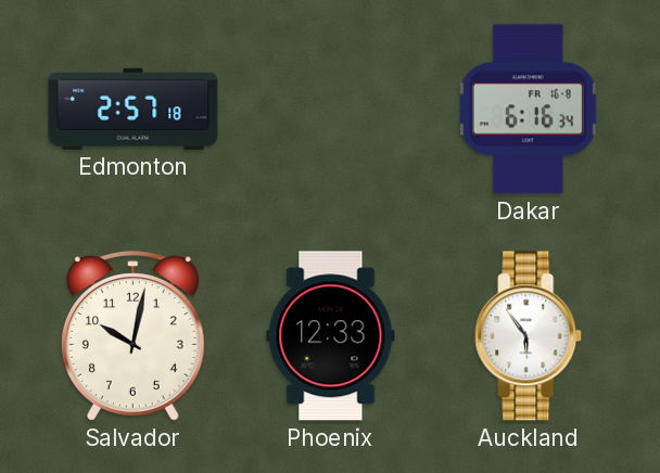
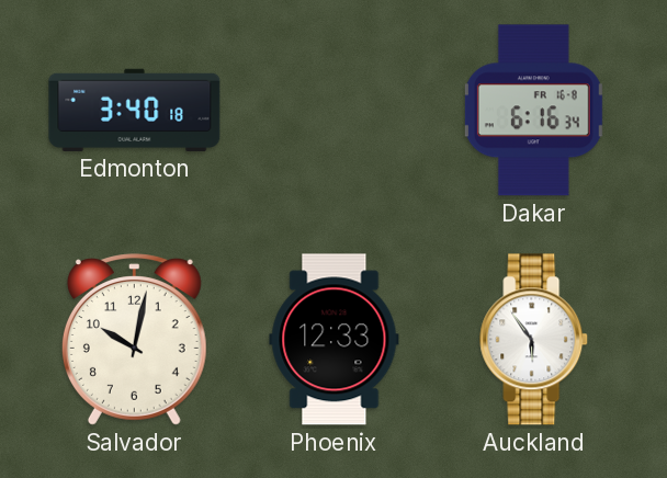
Edmonton: 2:57 -> 3:40
